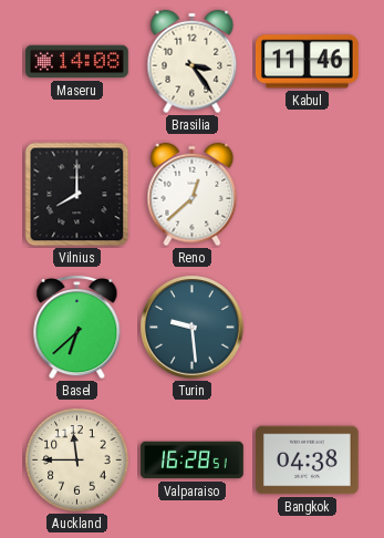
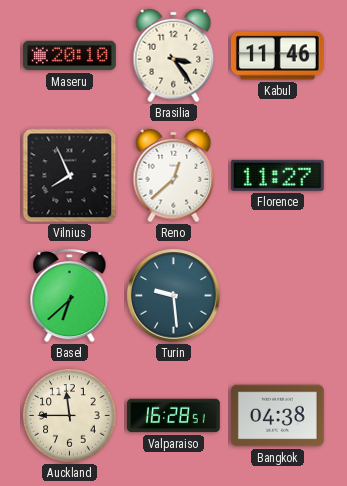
Maseru: 14:08 -> 20:10
Vilnius: 8:00 -> 7:56
Florence: none -> 11:27
